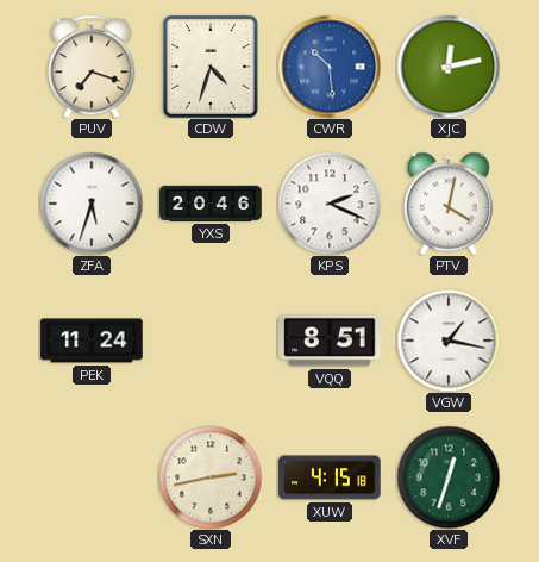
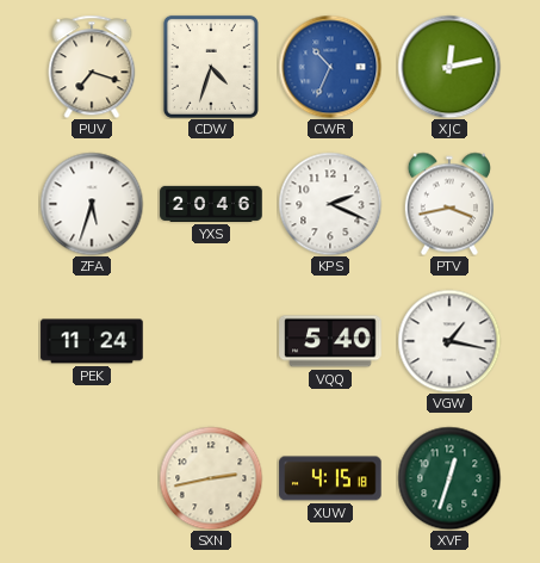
CWR: 10:29 -> 10:34
PTV: 4:02 -> 3:43
VQQ: 8:51 -> 5:40
